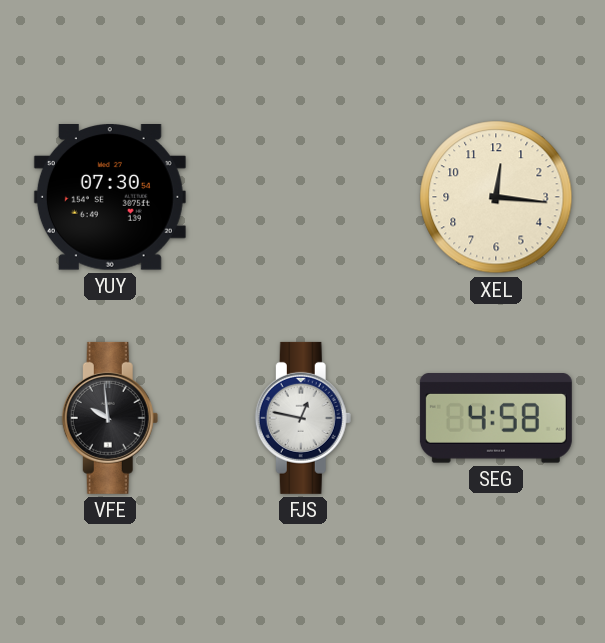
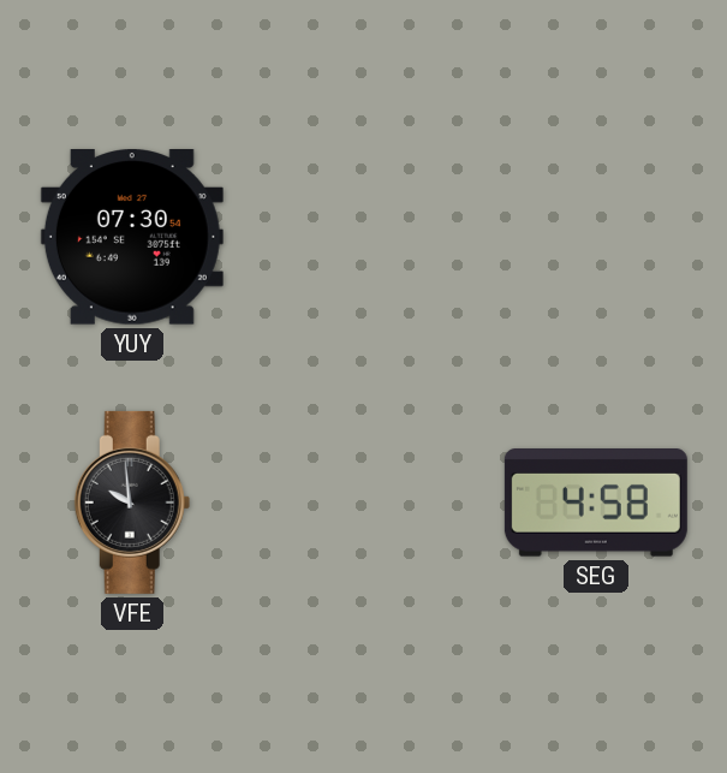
XEL: 12:16 -> none
FJS: 12:47 -> none
